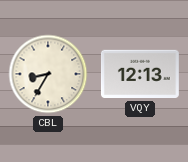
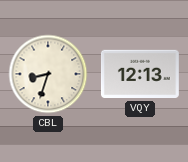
CBL: 8:35 -> 8:33
